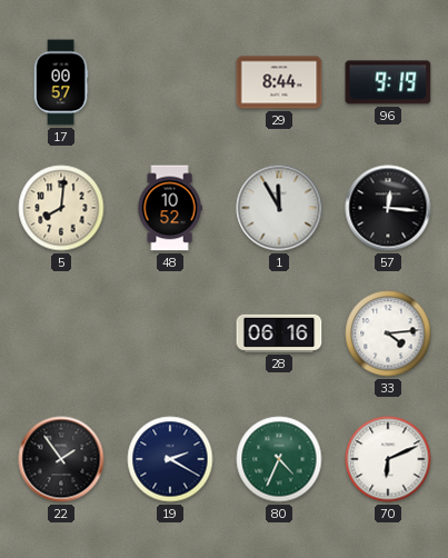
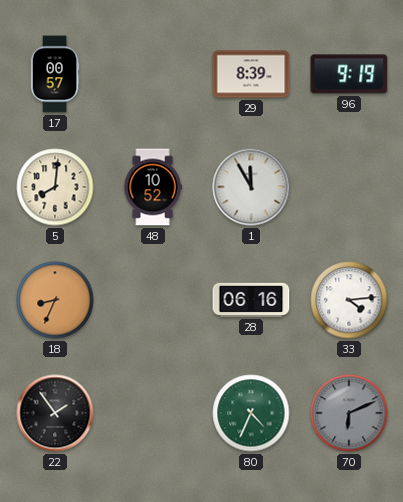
29: 8:44 -> 8:39
57: 12:16 -> none
18: none -> 8:34
19: 2:20 -> none
70 dial: white -> grey
